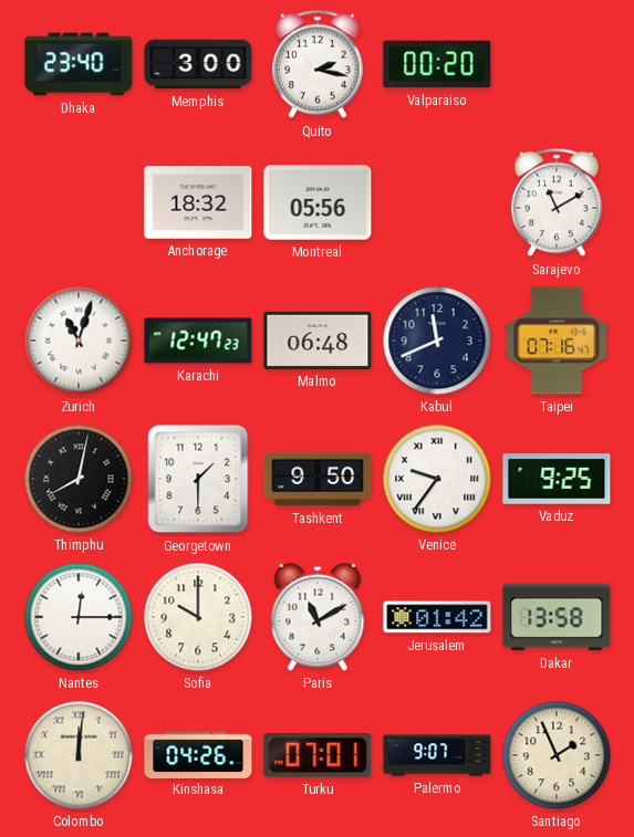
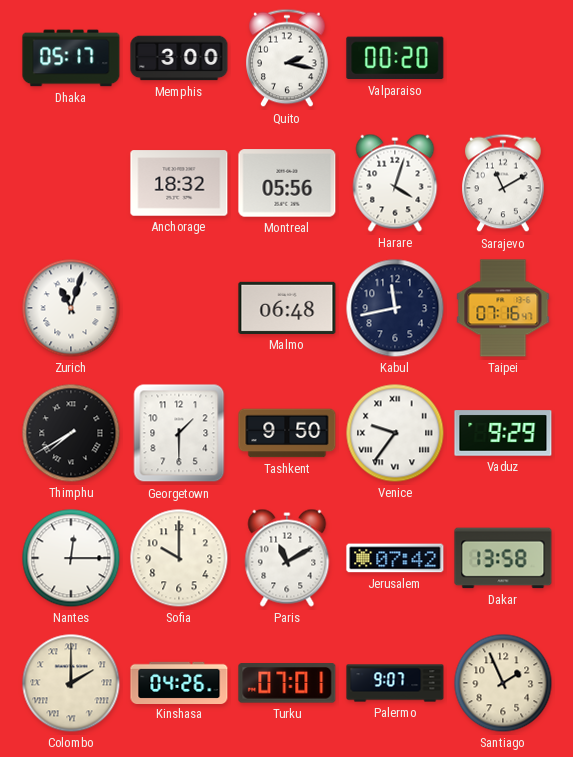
Dhaka: 23:40 -> 05:17
Harare: none -> 4:03
Karachi: 12:47 -> none
Kabul: 11:41 -> 11:43
Thimphu: 8:02 -> 7:40
Vaduz: 9:25 -> 9:29
Jerusalem: 01:42 -> 07:42
Colombo: 12:01 -> 2:00
